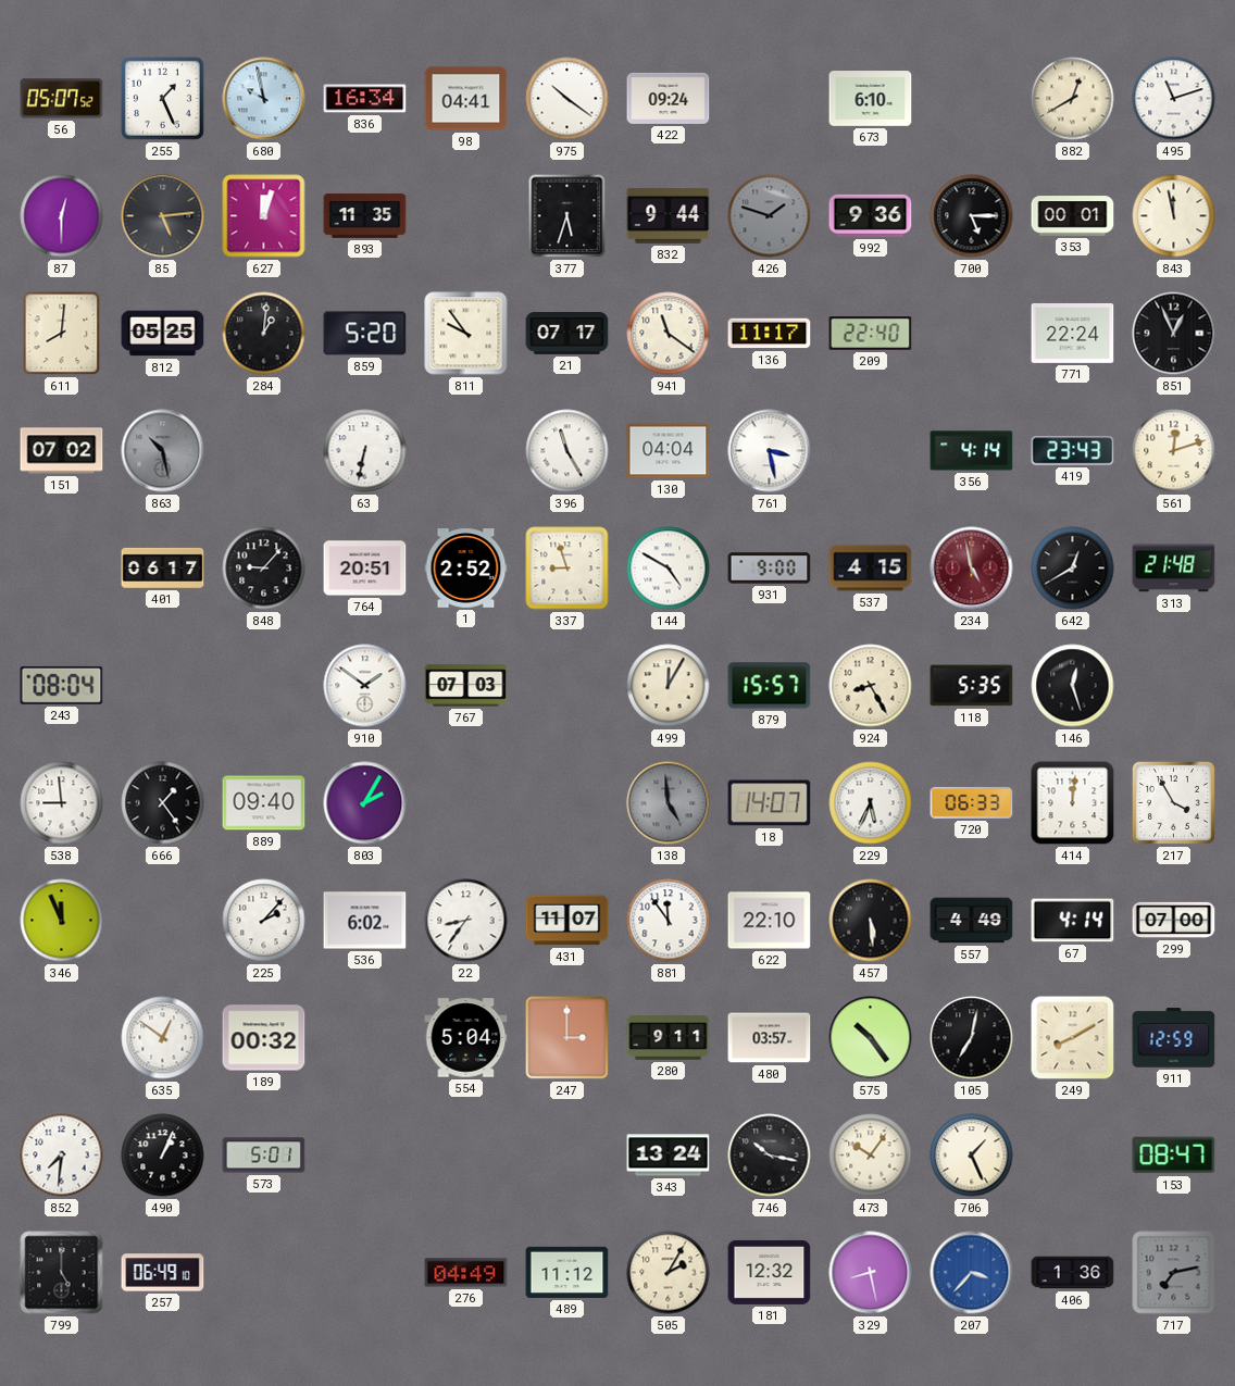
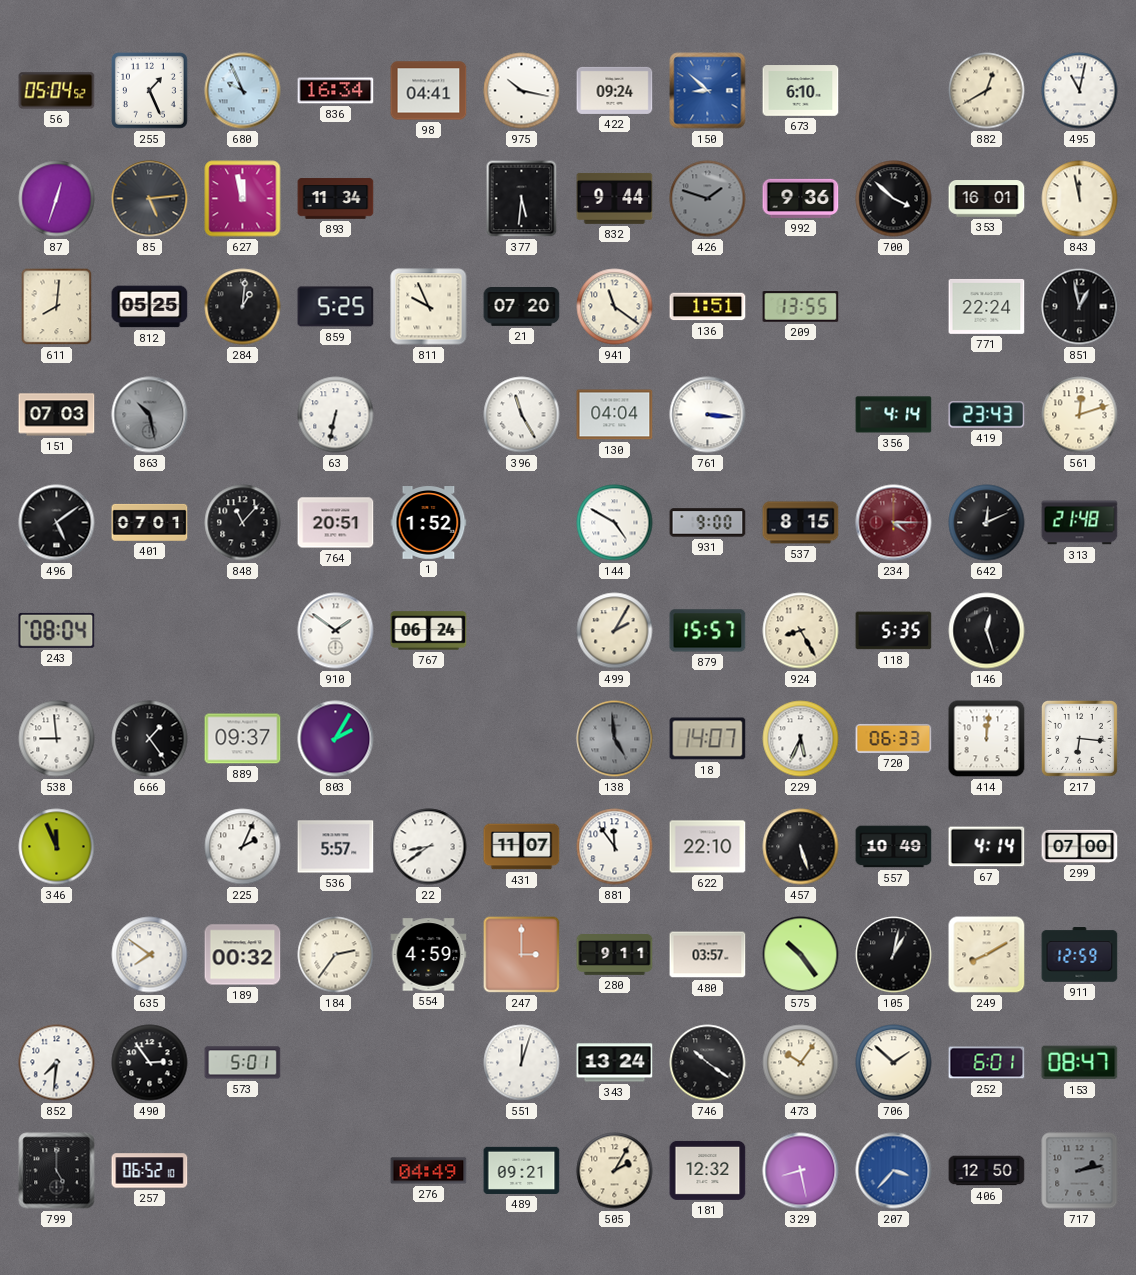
56: 05:07 -> 05:04
680: 9:58 -> 9:56
975: 10:21 -> 10:17
150: none -> 8:52
495: 11:12 -> 11:02
87: 12:30 -> 12:33
627: 12:03 -> 11:58
893: 11:35 -> 11:34
377: 5:33 -> 5:31
700: 5:15 -> 3:52
353: 00:01 -> 16:01
859: 5:20 -> 5:25
811: 9:54 -> 9:56
21: 07:17 -> 07:20
136: 11:17 -> 1:51
209: 22:40 -> 13:55
851: 12:56 -> 12:58
151: 07:02 -> 07:03
761: 3:28 -> 3:16
496: none -> 5:09
401: 06:17 -> 07:01
848: 9:07 -> 11:07
1: 2:52 -> 1:52
337: 8:57 -> none
537: 4:15 -> 8:15
234: 4:58 -> 4:15
642: 12:40 -> 12:11
767: 07:03 -> 06:24
499: 12:05 -> 2:05
889: 09:40 -> 09:37
217: 3:55 -> 6:16
225: 2:07 -> 2:04
536: 6:02 -> 5:57
22: 8:36 -> 8:39
457: 5:29 -> 5:27
557: 4:49 -> 10:49
635: 12:51 -> 7:51
184: none -> 2:36
554: 5:04 -> 4:59
105: 7:02 -> 1:02
490: 1:04 -> 2:54
551: none -> 12:03
746: 10:17 -> 10:21
706: 1:26 -> 1:52
252: none -> 6:01
257: 06:49 -> 06:52
489: 11:12 -> 09:21
406: 1:36 -> 12:50
717: 7:13 -> 2:13
